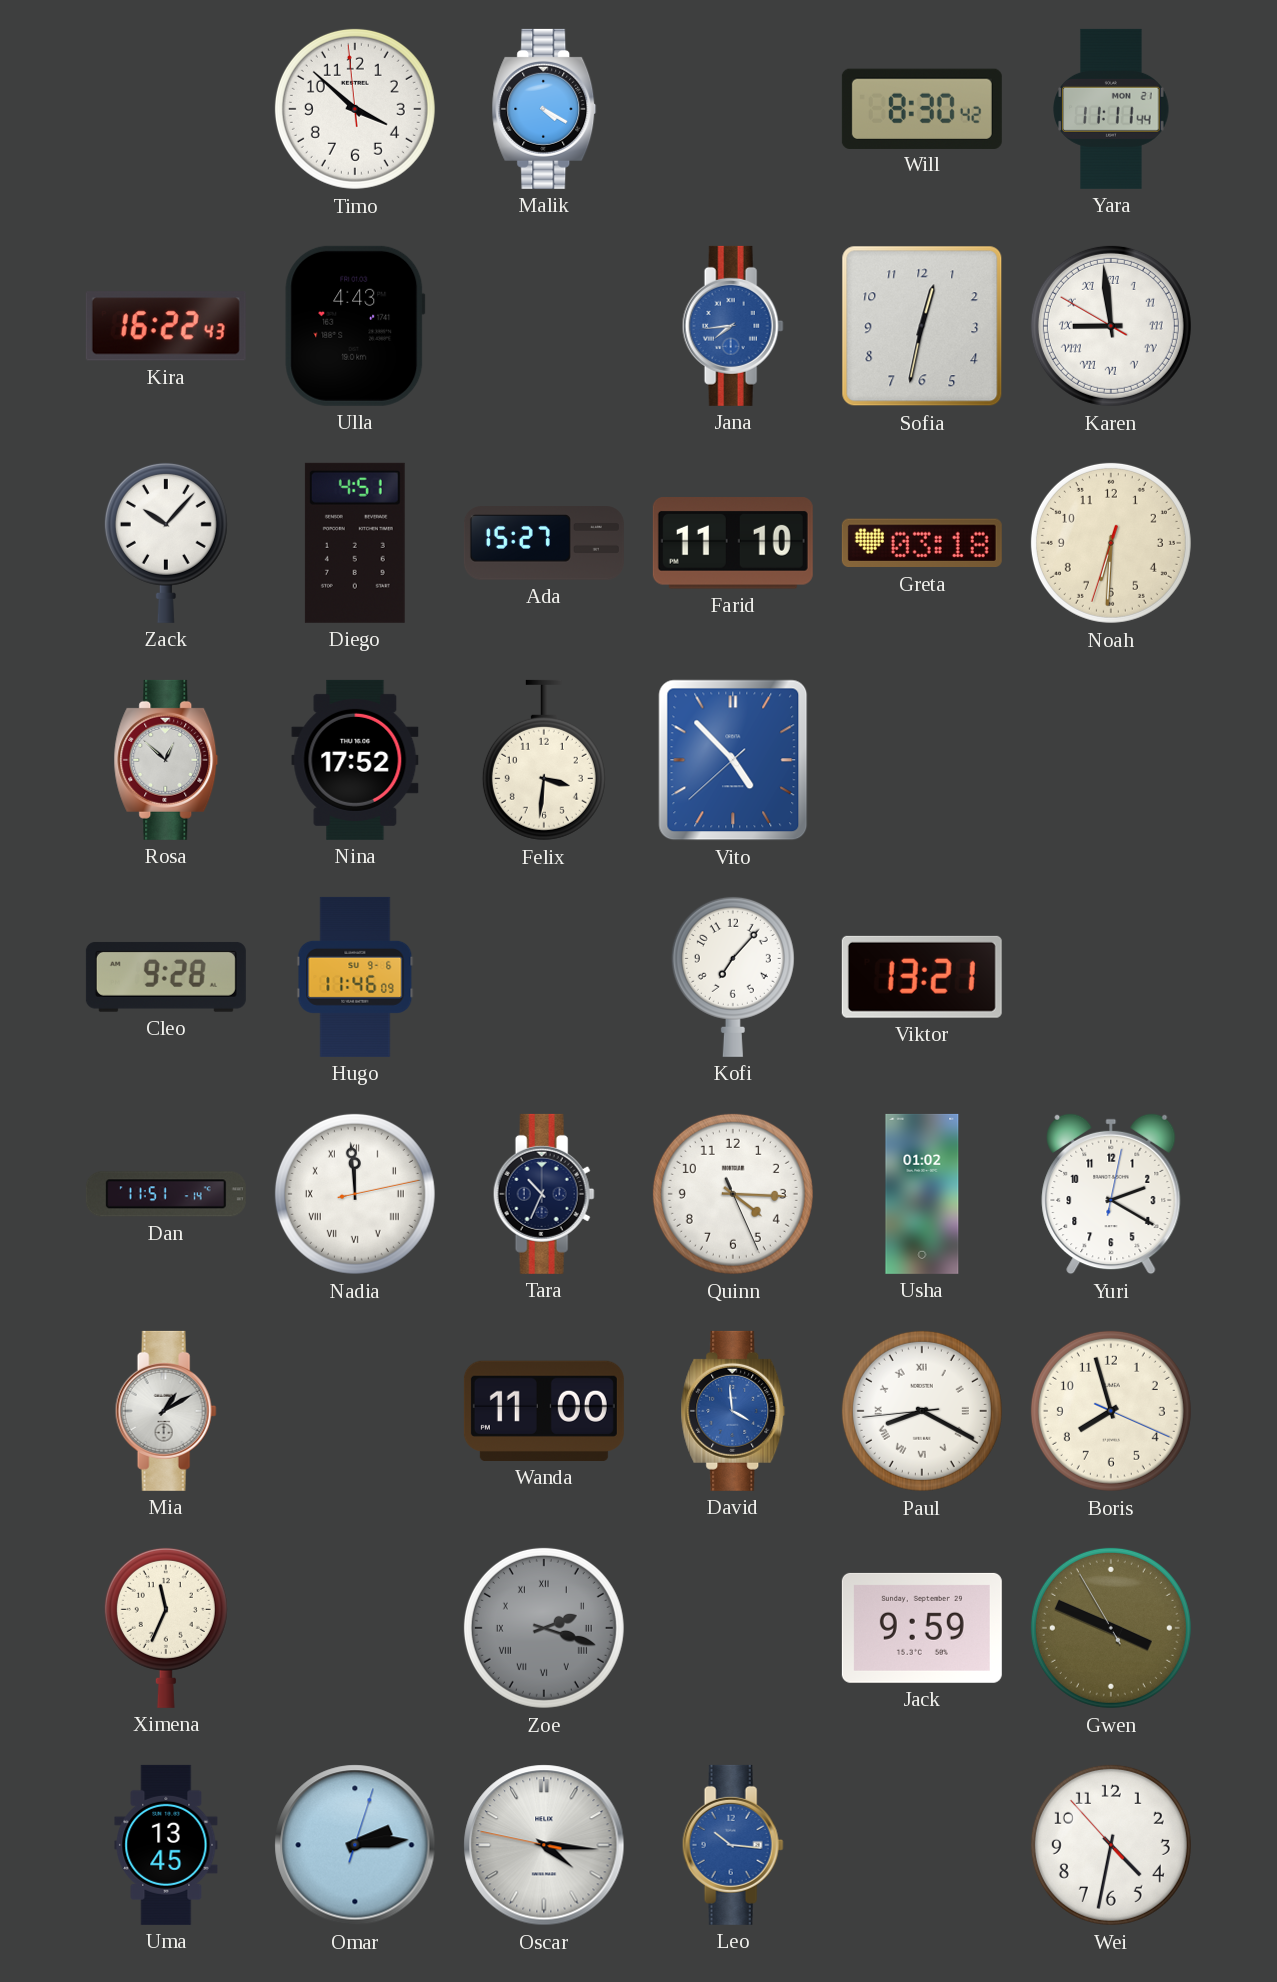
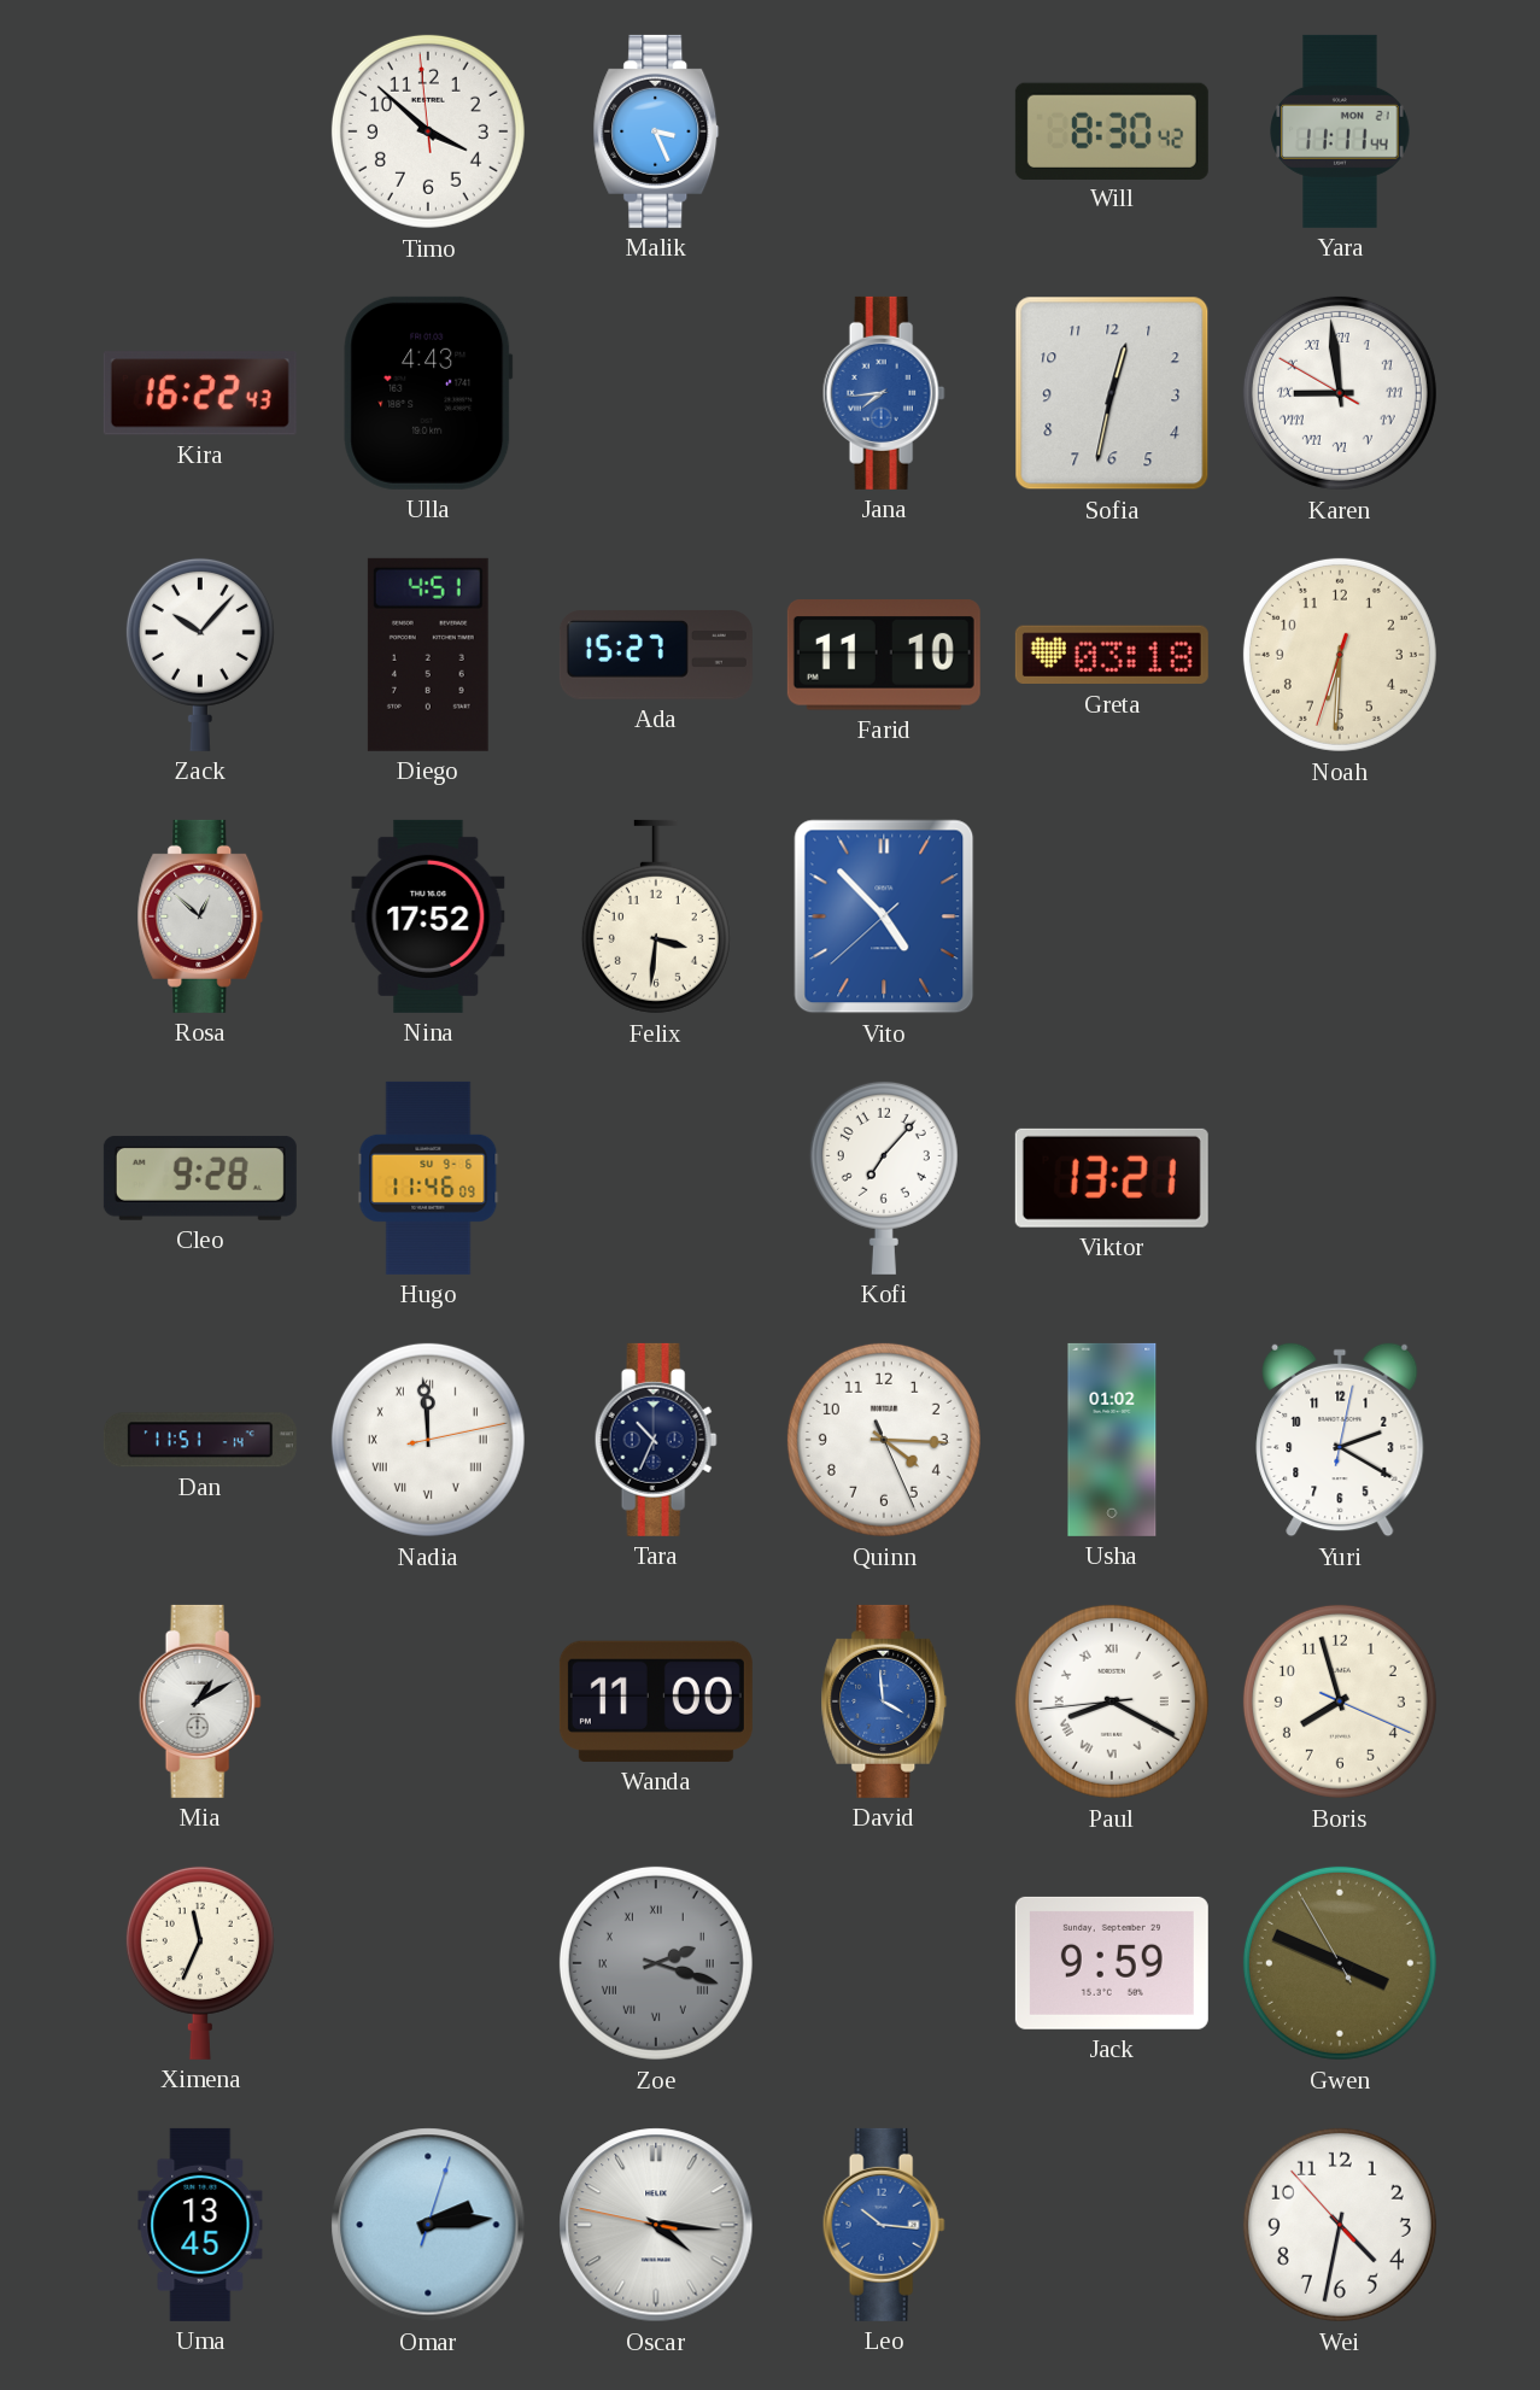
Malik: 4:20 -> 3:26
